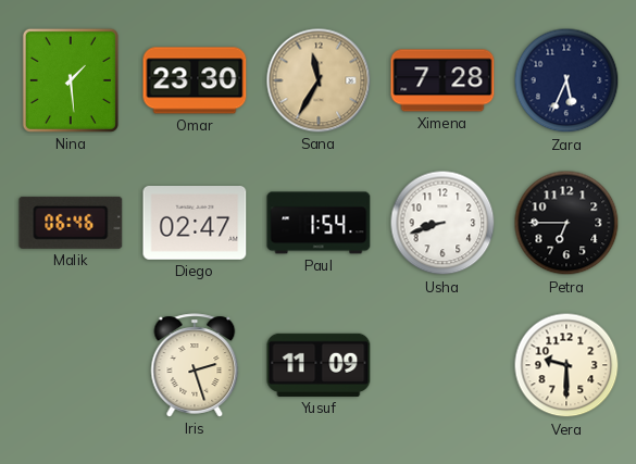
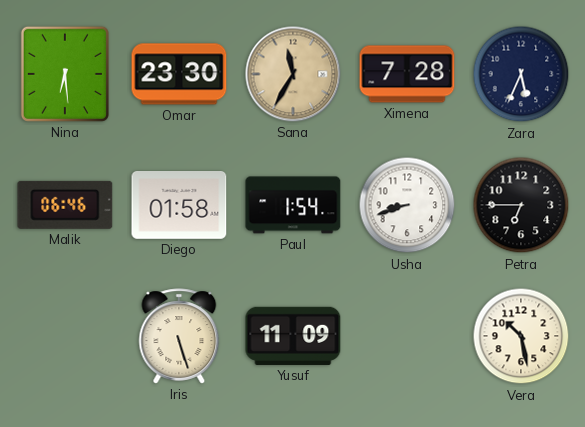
Nina: 1:29 -> 6:29
Diego: 02:47 -> 01:58
Iris: 2:27 -> 5:27
Vera: 9:30 -> 10:28
